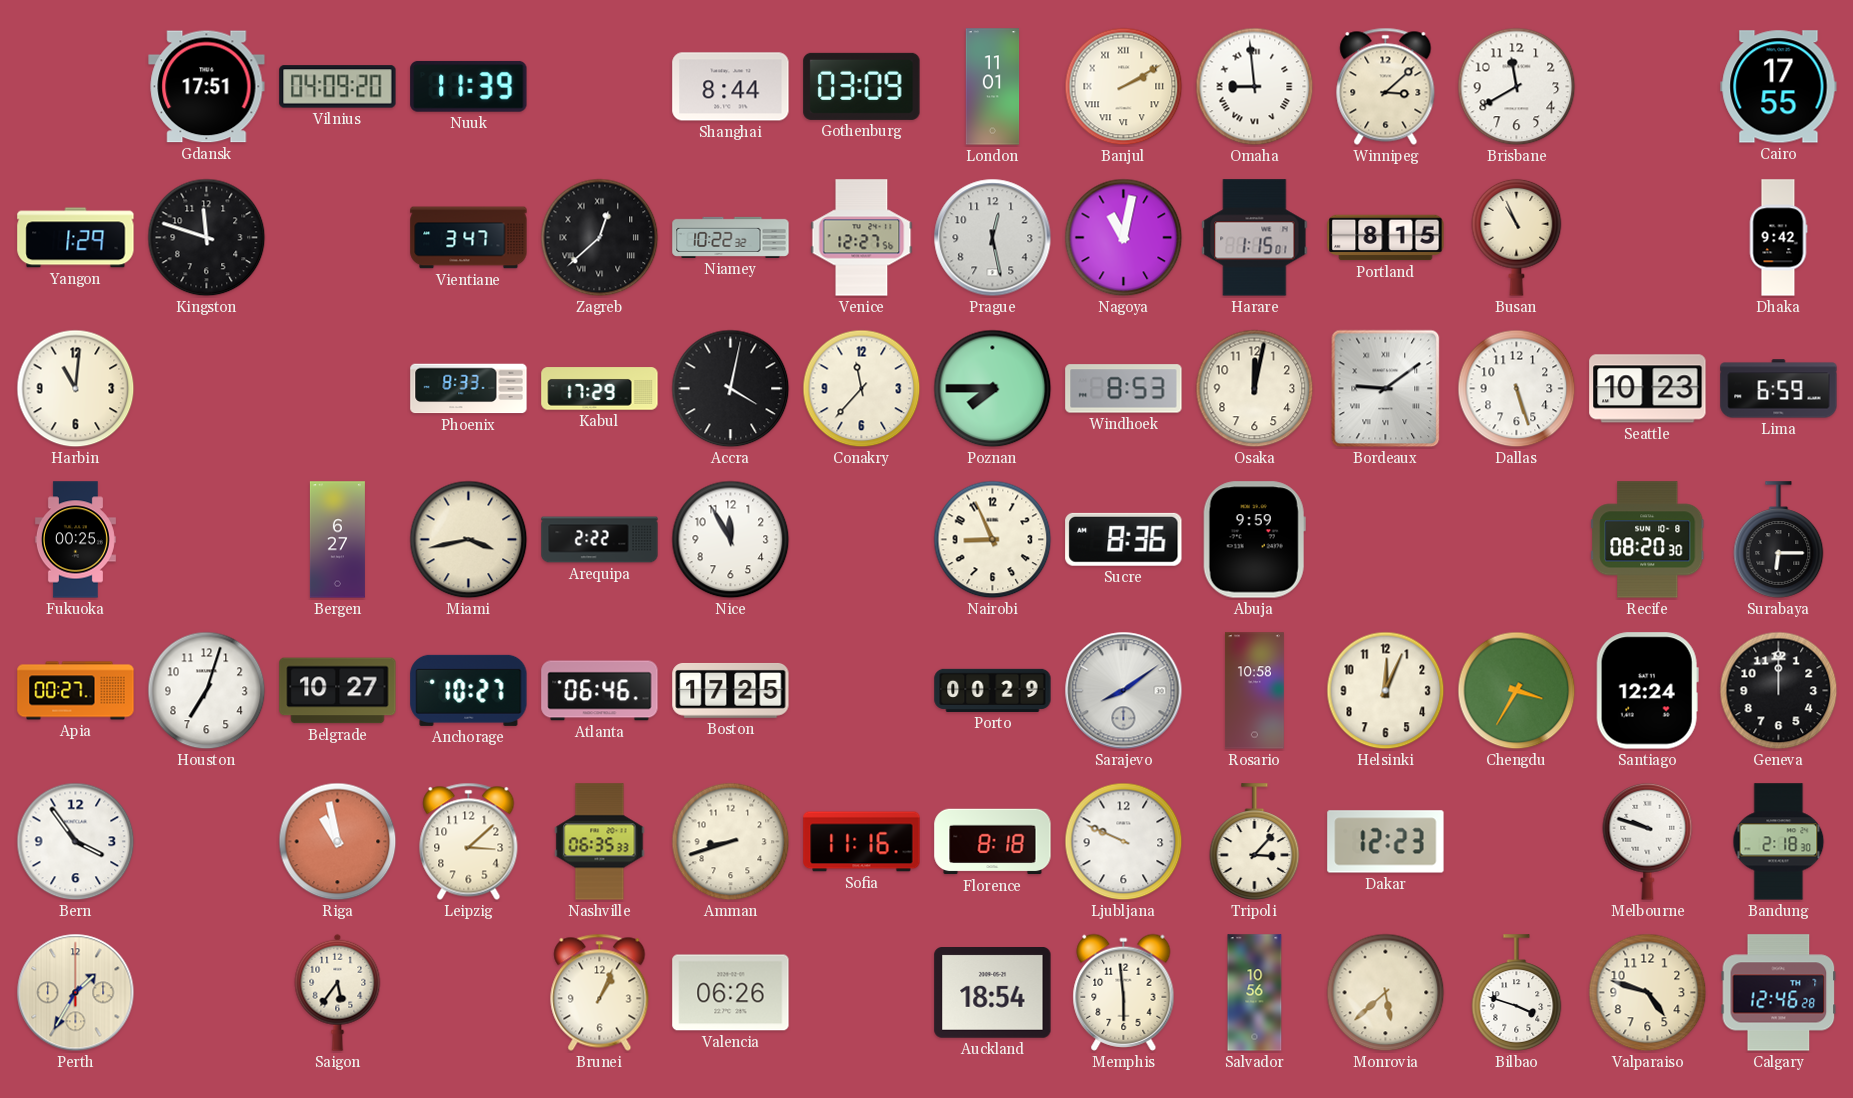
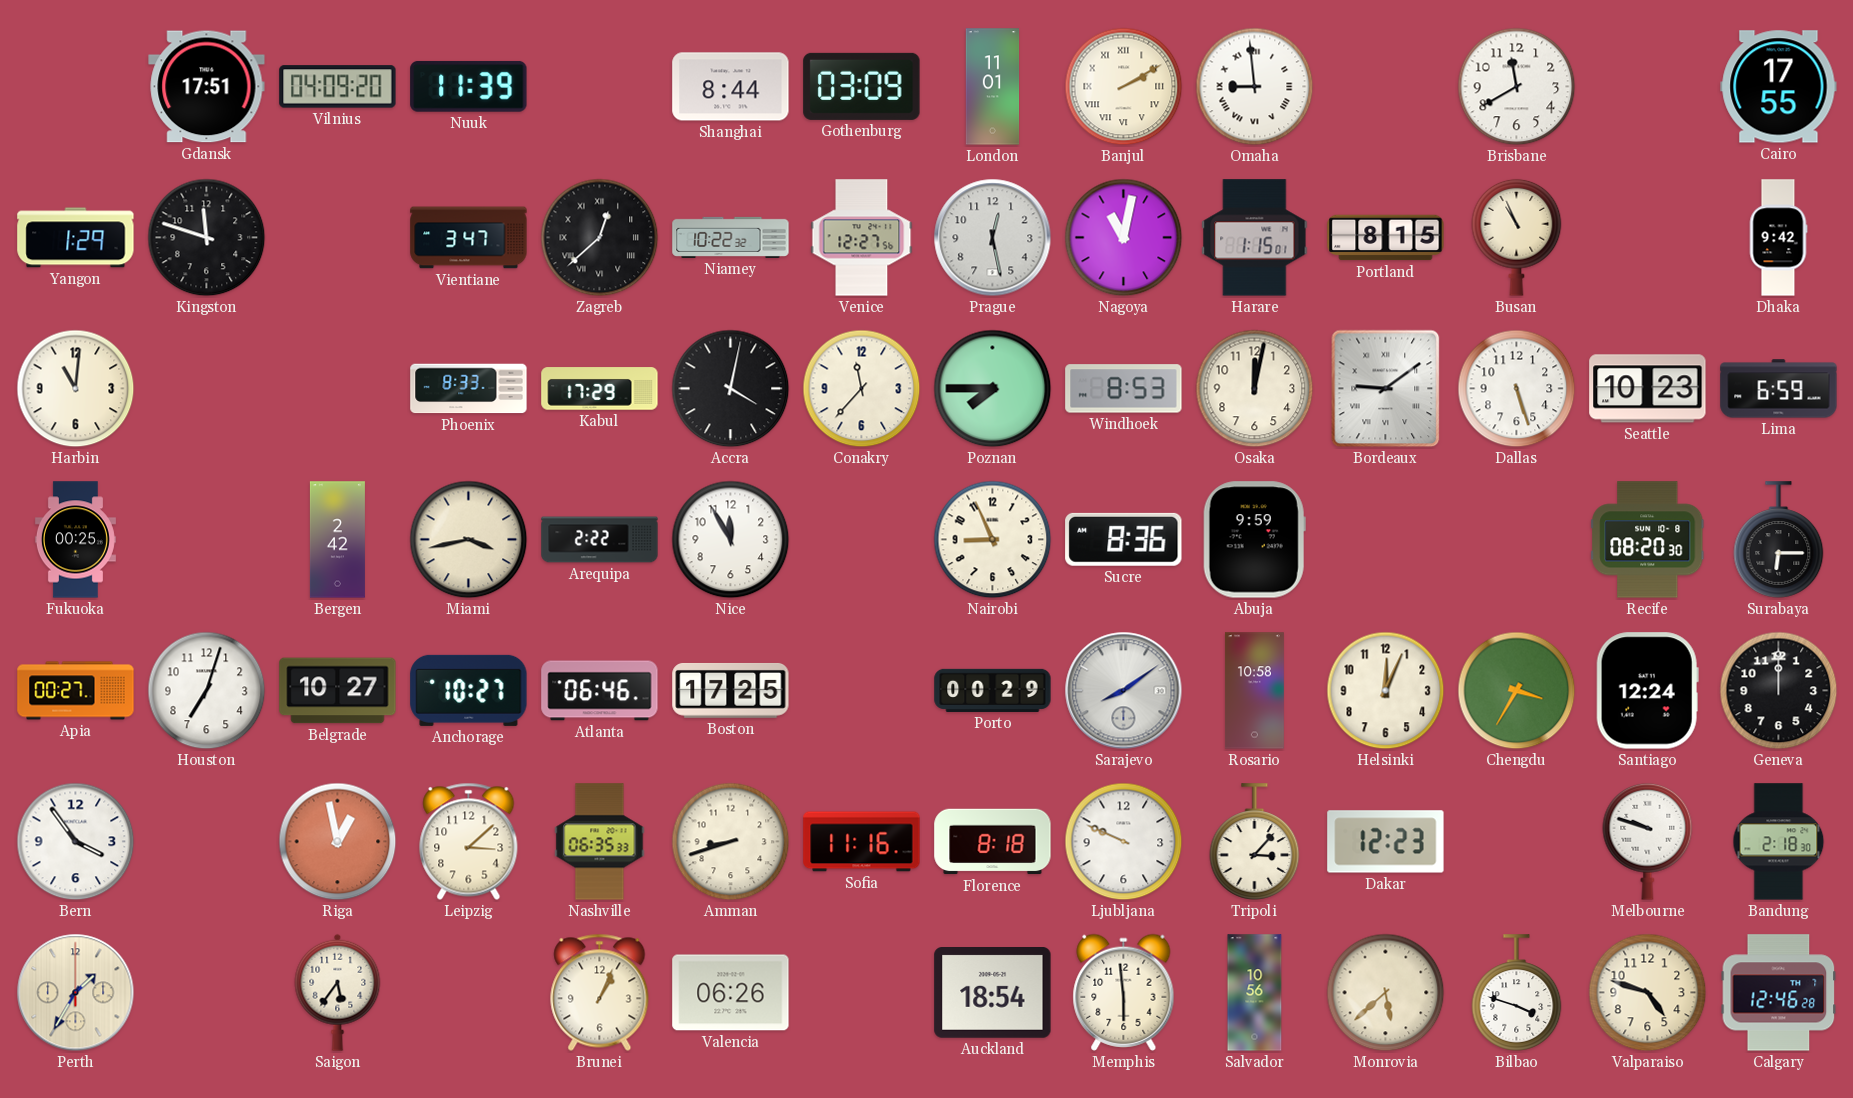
Winnipeg: 3:08 -> none
Bergen: 6:27 -> 2:42
Riga: 10:58 -> 12:58
